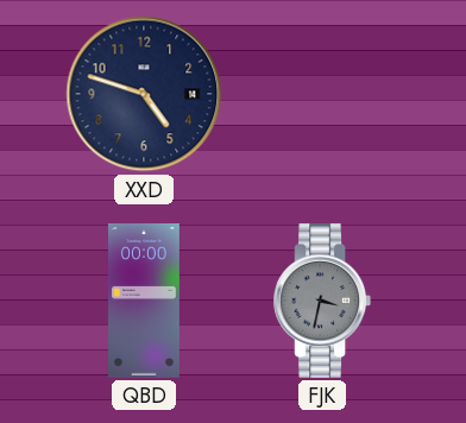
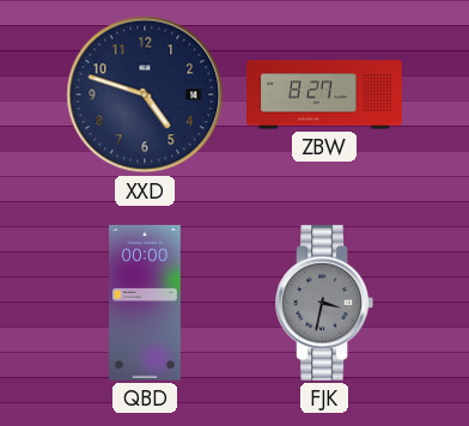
ZBW: none -> 8:27
